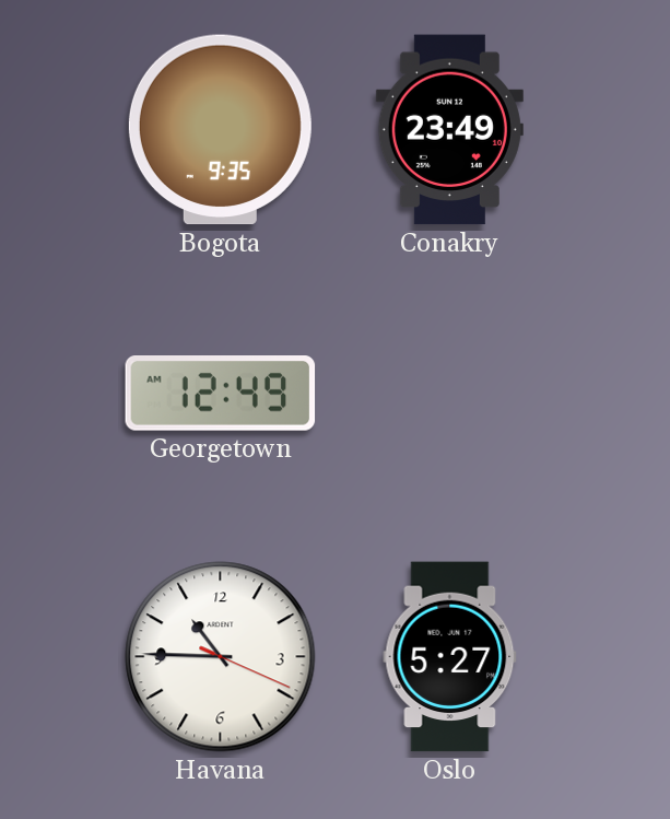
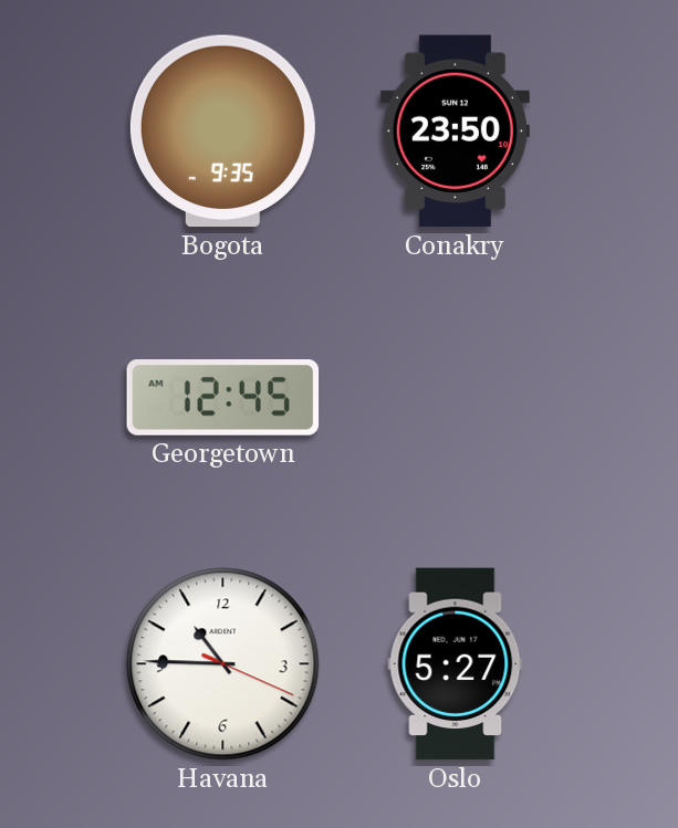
Conakry: 23:49 -> 23:50
Georgetown: 12:49 -> 12:45
